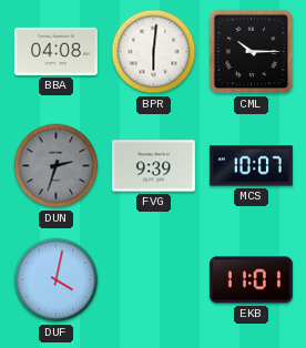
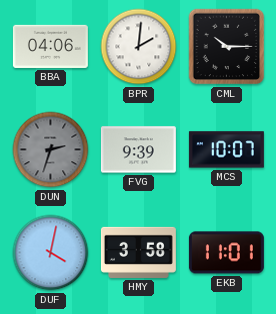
BBA: 04:08 -> 04:06
BPR: 6:01 -> 2:01
HMY: none -> 3:58
